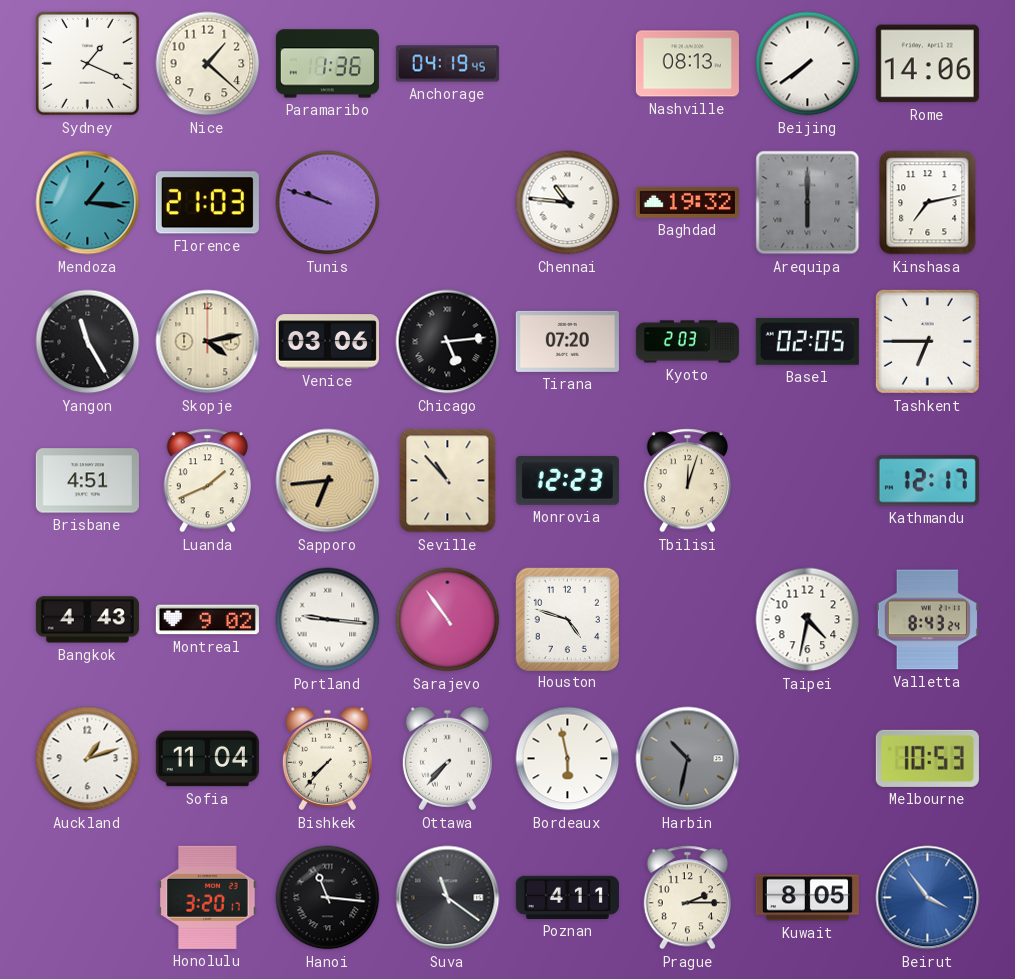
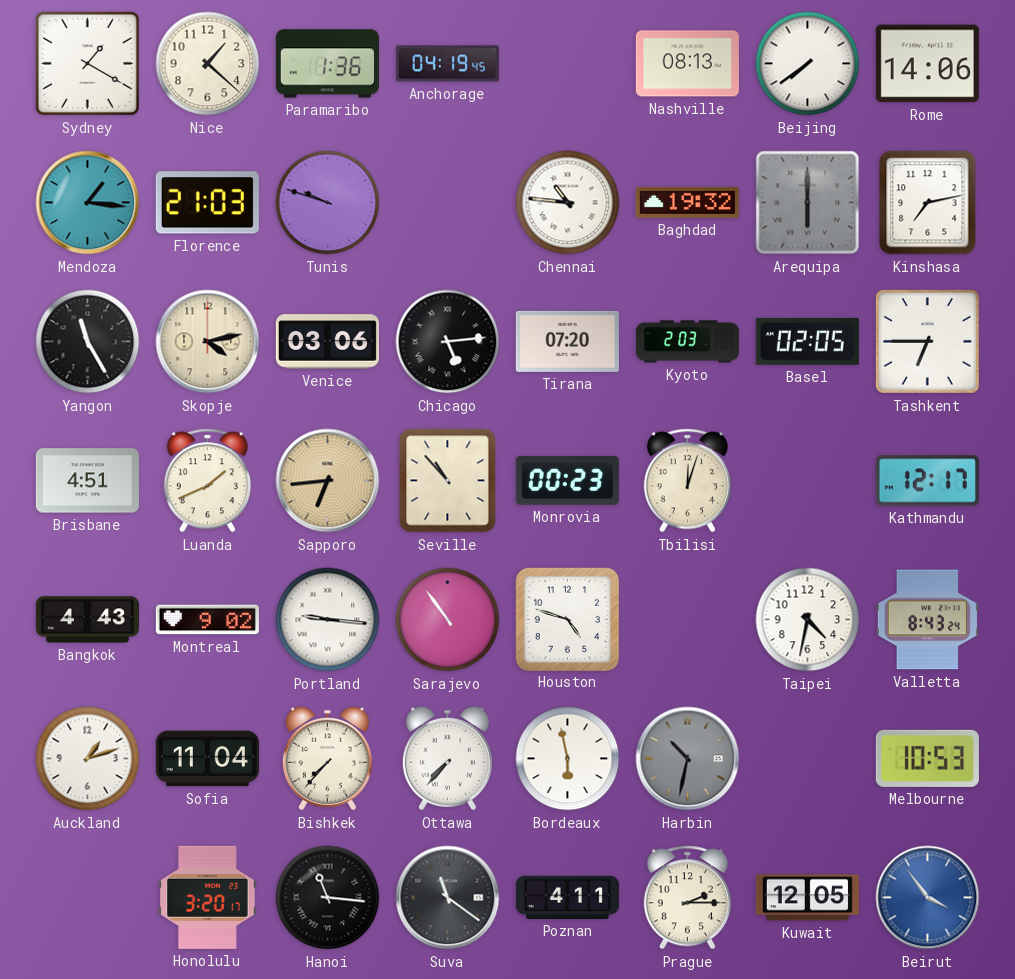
Sydney: 1:19 -> 1:20
Monrovia: 12:23 -> 00:23
Kuwait: 8:05 -> 12:05
